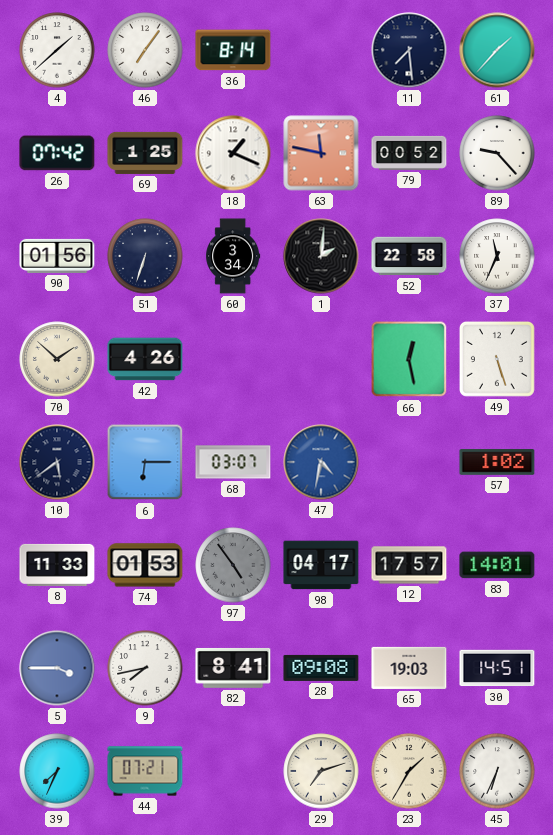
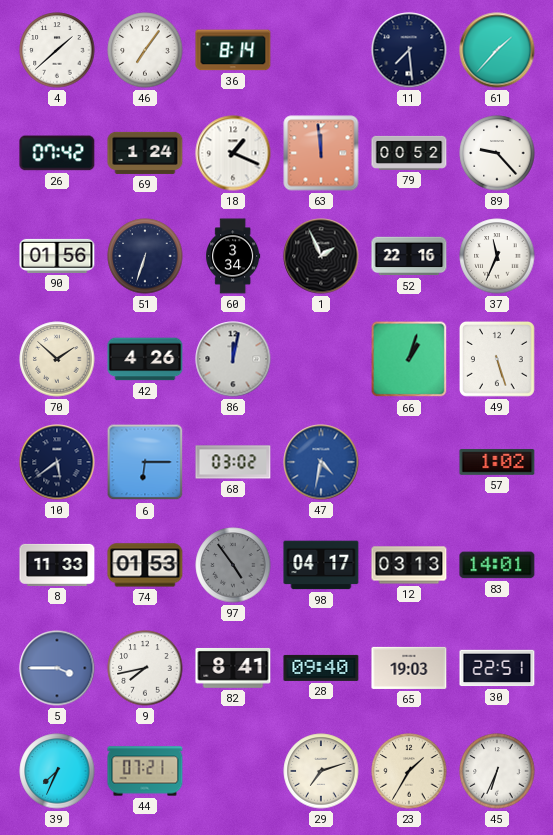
69: 1:25 -> 1:24
63: 11:47 -> 11:59
1: 2:01 -> 1:56
52: 22:58 -> 22:16
86: none -> 12:02
66: 12:28 -> 1:03
68: 03:07 -> 03:02
12: 17:57 -> 03:13
28: 09:08 -> 09:40
30: 14:51 -> 22:51
